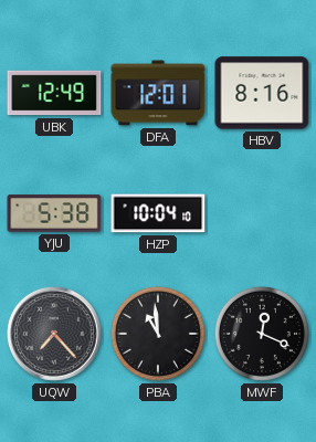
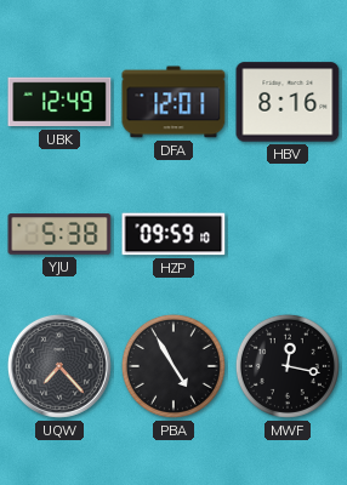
HZP: 10:04 -> 09:59
PBA: 10:59 -> 4:55
MWF: 12:19 -> 12:17
